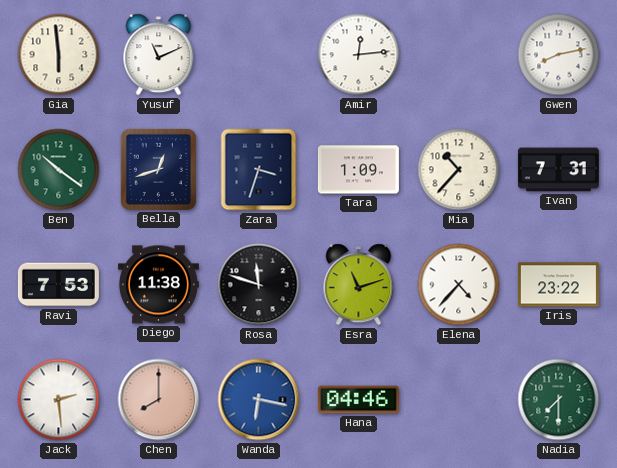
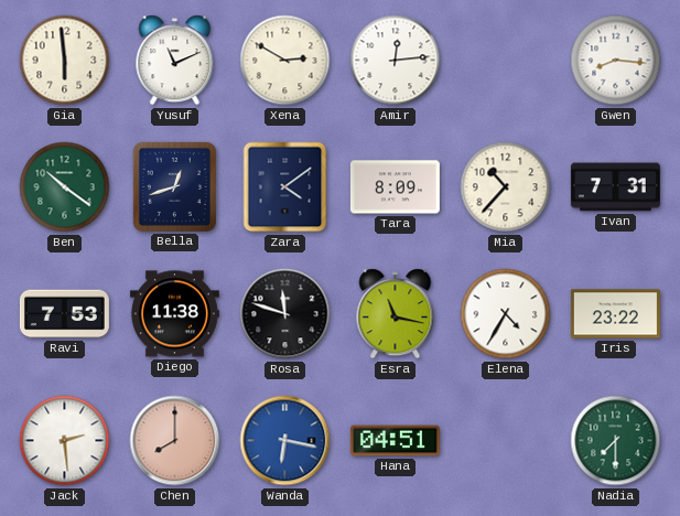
Xena: none -> 2:50
Gwen: 8:13 -> 8:16
Zara: 3:33 -> 4:09
Tara: 1:09 -> 8:09
Esra: 11:12 -> 11:17
Elena: 4:37 -> 4:35
Hana: 04:46 -> 04:51
